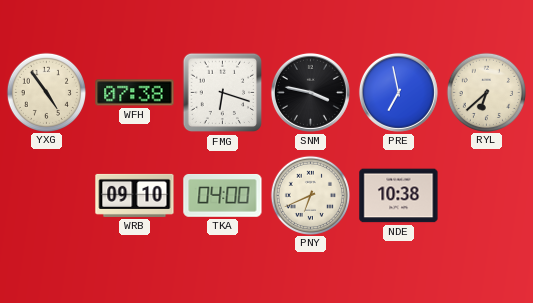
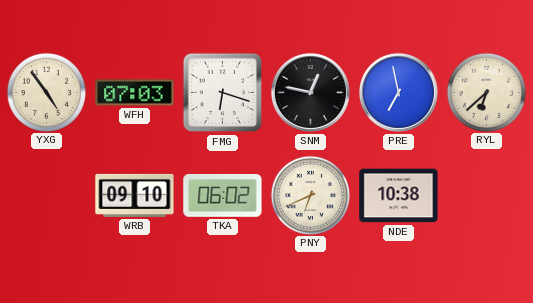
WFH: 07:38 -> 07:03
SNM: 3:47 -> 12:47
TKA: 04:00 -> 06:02
